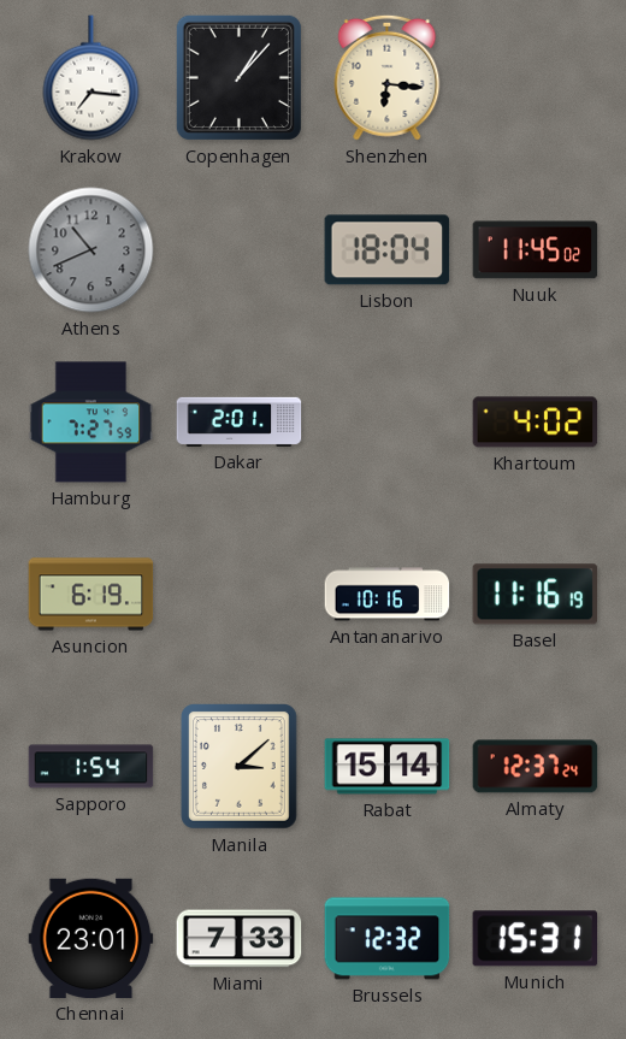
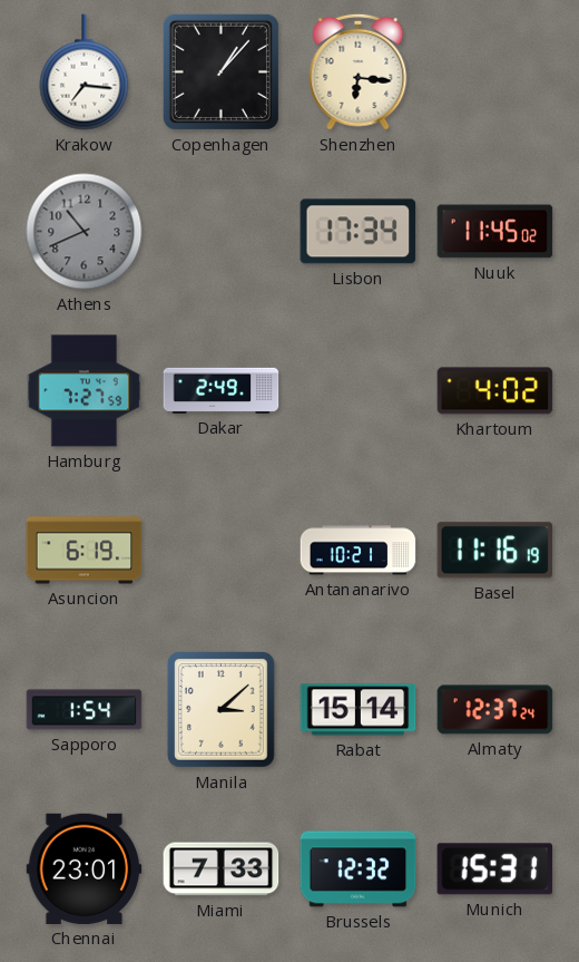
Lisbon: 18:04 -> 17:34
Dakar: 2:01 -> 2:49
Antananarivo: 10:16 -> 10:21
